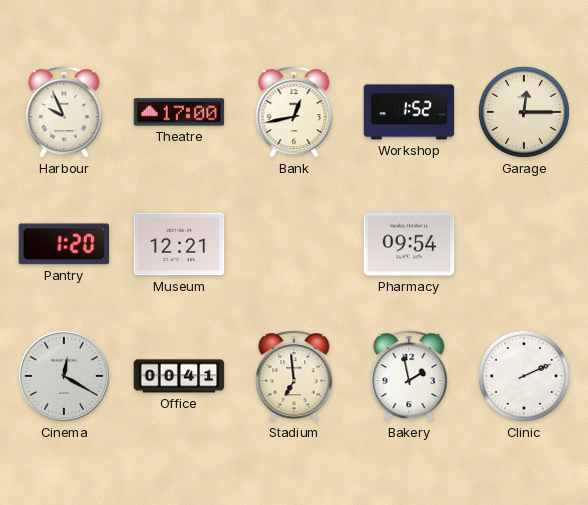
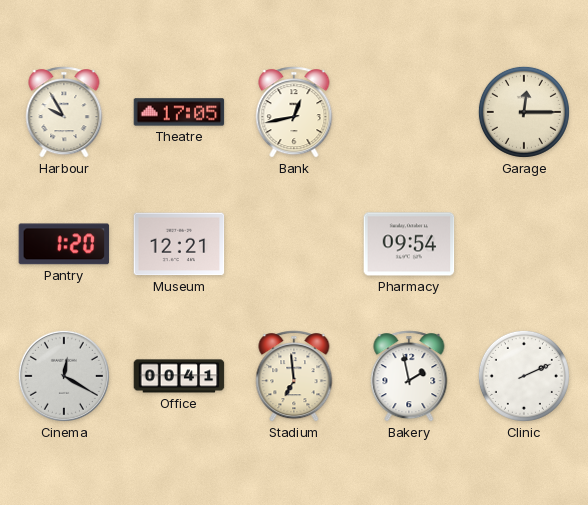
Harbour: 9:56 -> 9:55
Theatre: 17:00 -> 17:05
Workshop: 1:52 -> none
